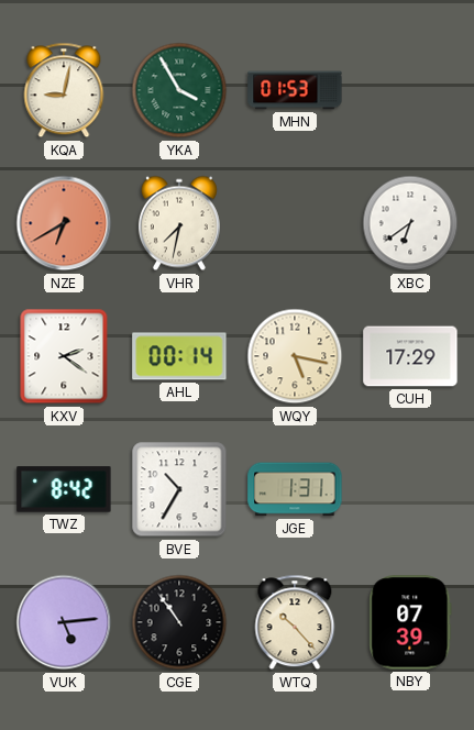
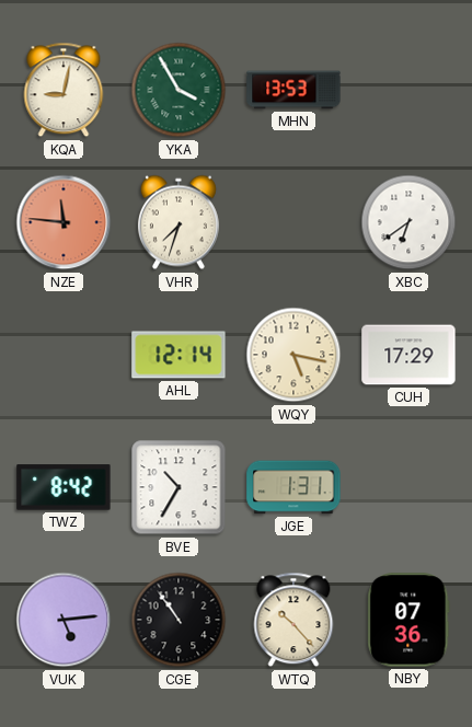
MHN: 01:53 -> 13:53
NZE: 6:40 -> 11:46
VHR: 7:32 -> 7:33
KXV: 2:21 -> none
AHL: 00:14 -> 12:14
NBY: 07:39 -> 07:36
